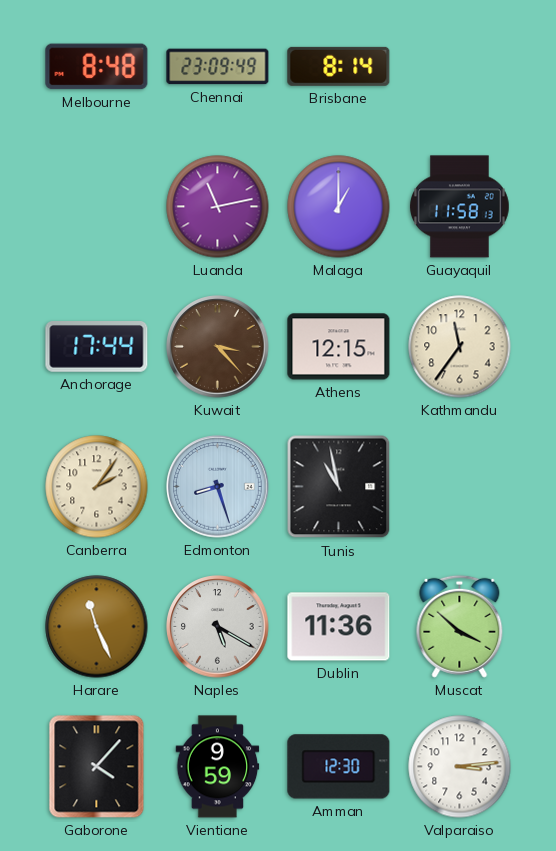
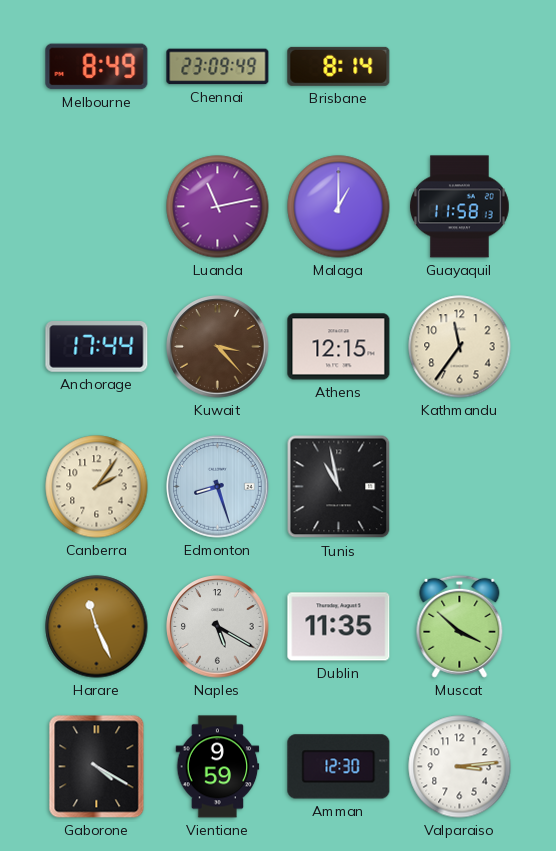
Melbourne: 8:48 -> 8:49
Dublin: 11:36 -> 11:35
Gaborone: 4:07 -> 4:20
